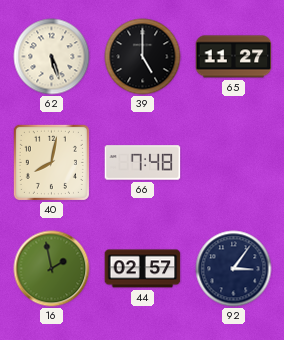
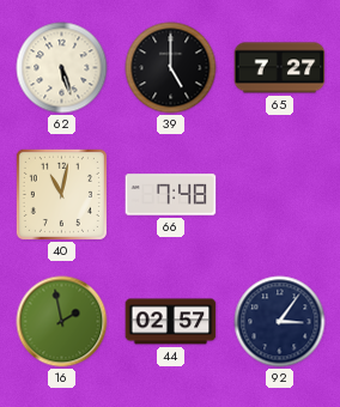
65: 11:27 -> 7:27
40: 8:02 -> 11:02
